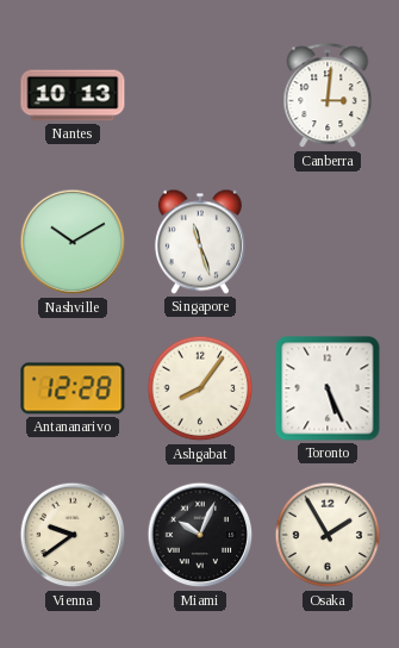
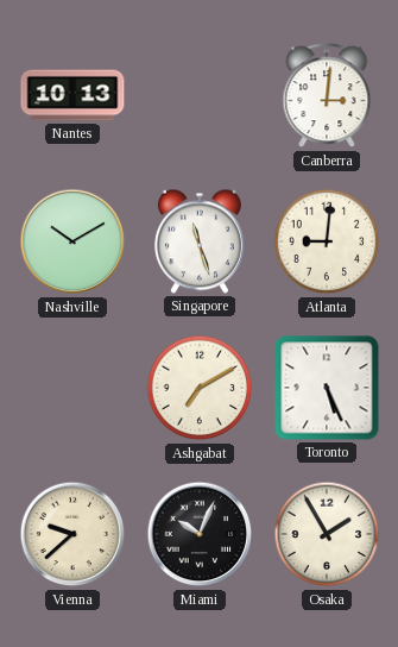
Atlanta: none -> 9:01
Antananarivo: 12:28 -> none
Ashgabat: 8:06 -> 7:10
Vienna: 9:39 -> 9:38
